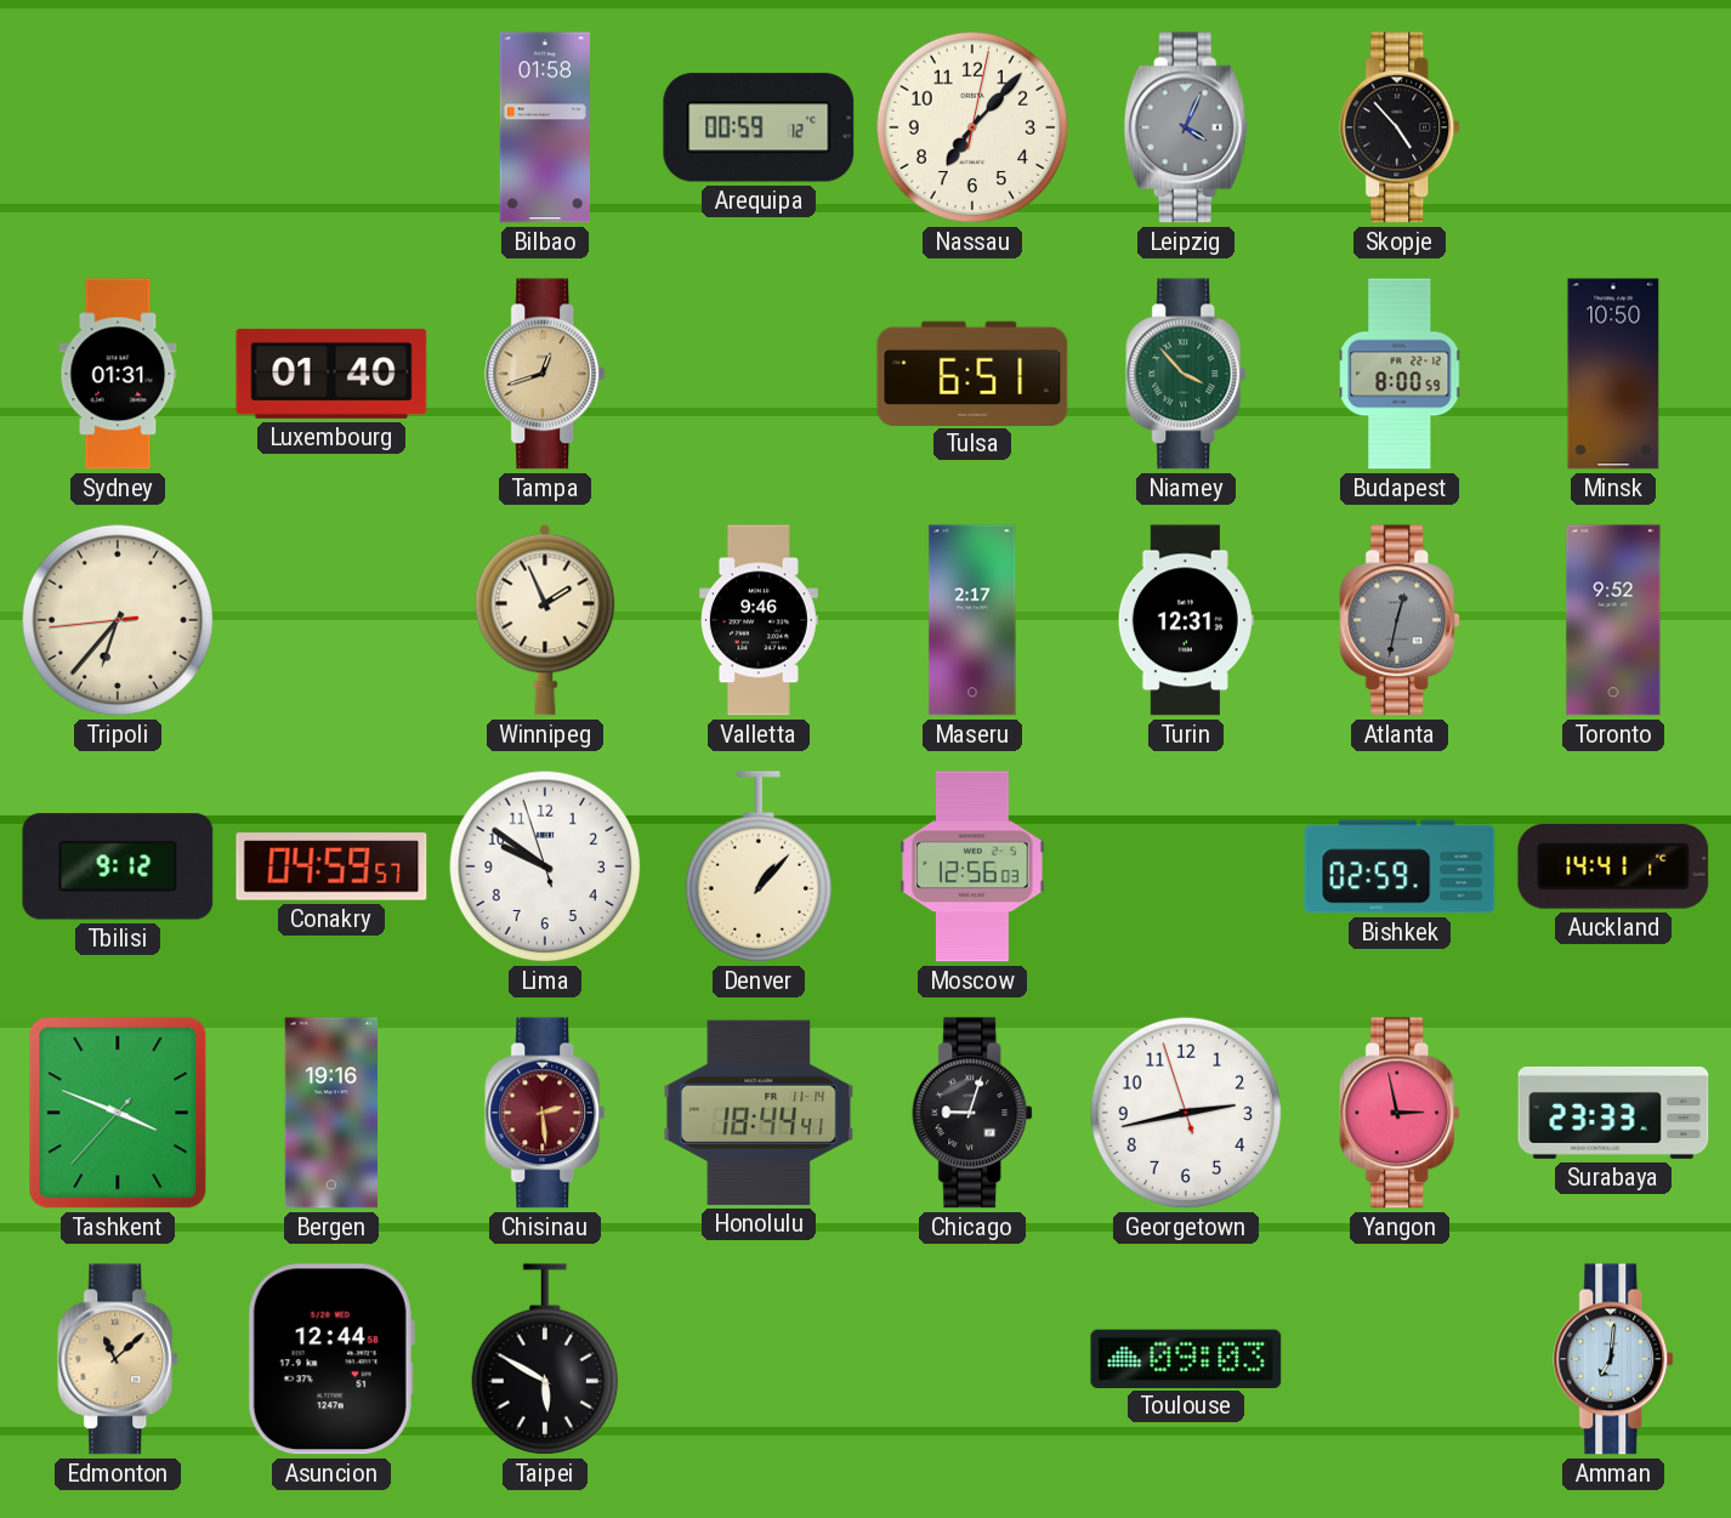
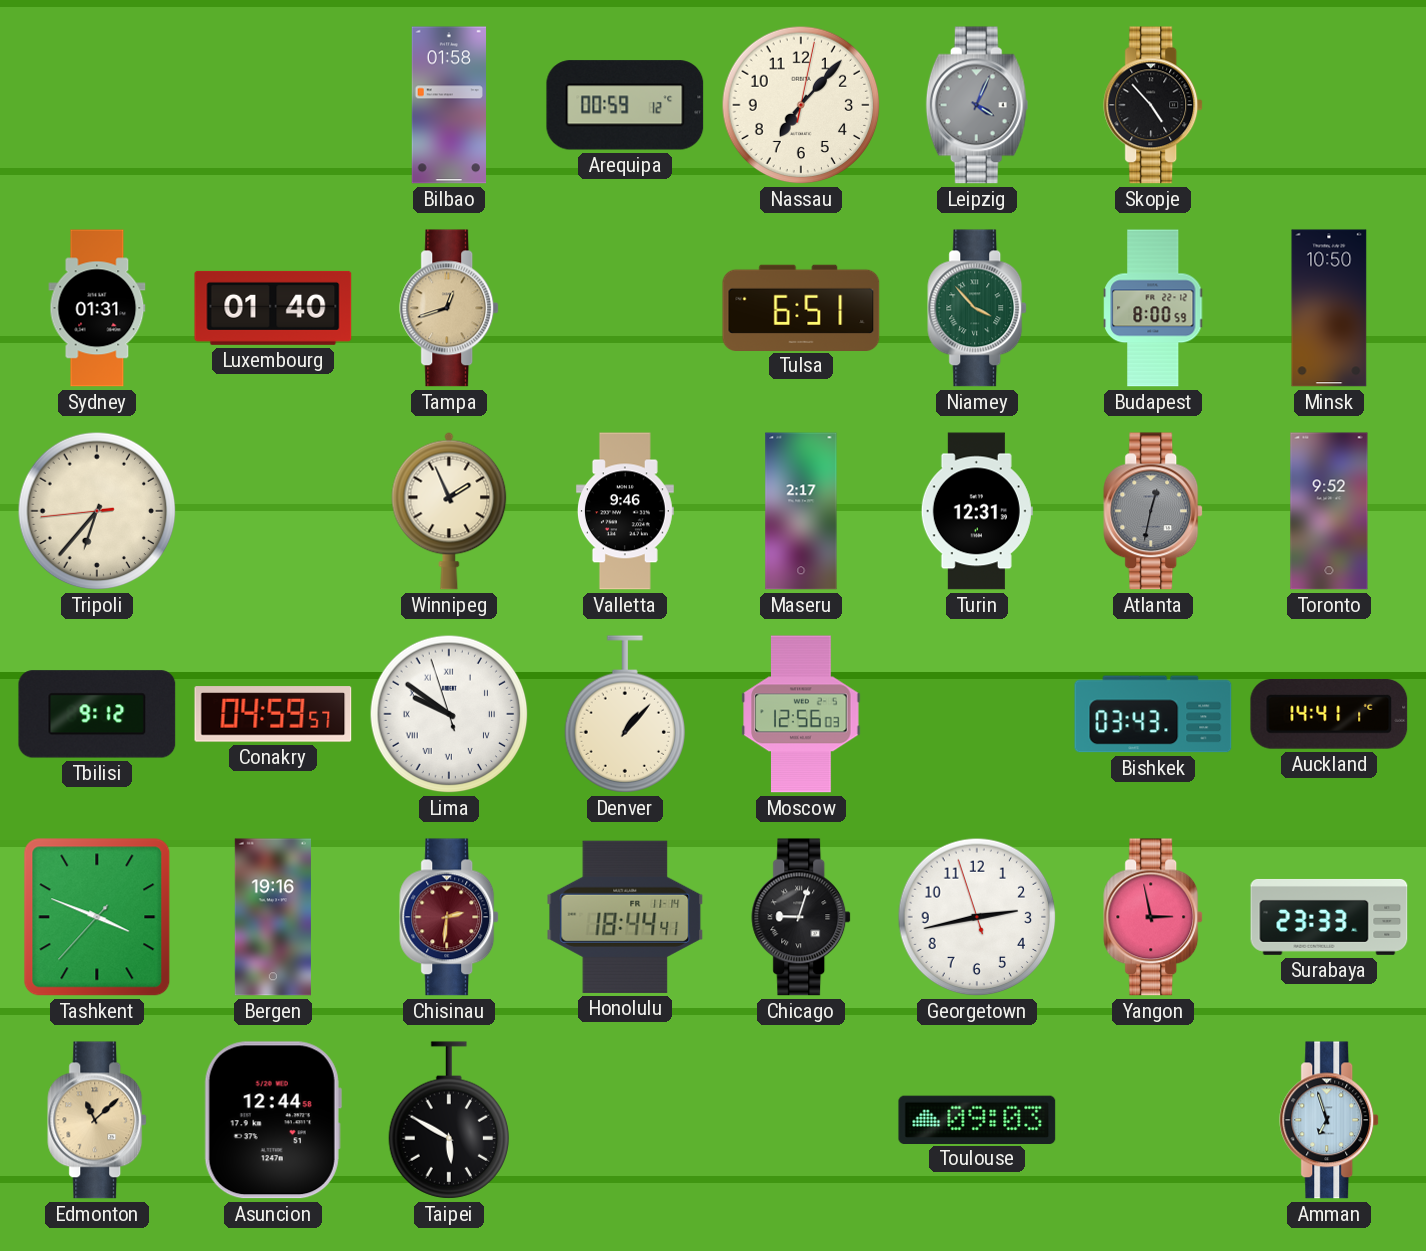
Lima numerals: Arabic -> Roman
Bishkek: 02:59 -> 03:43
Chisinau: 2:29 -> 2:31
Amman: 7:01 -> 6:57
